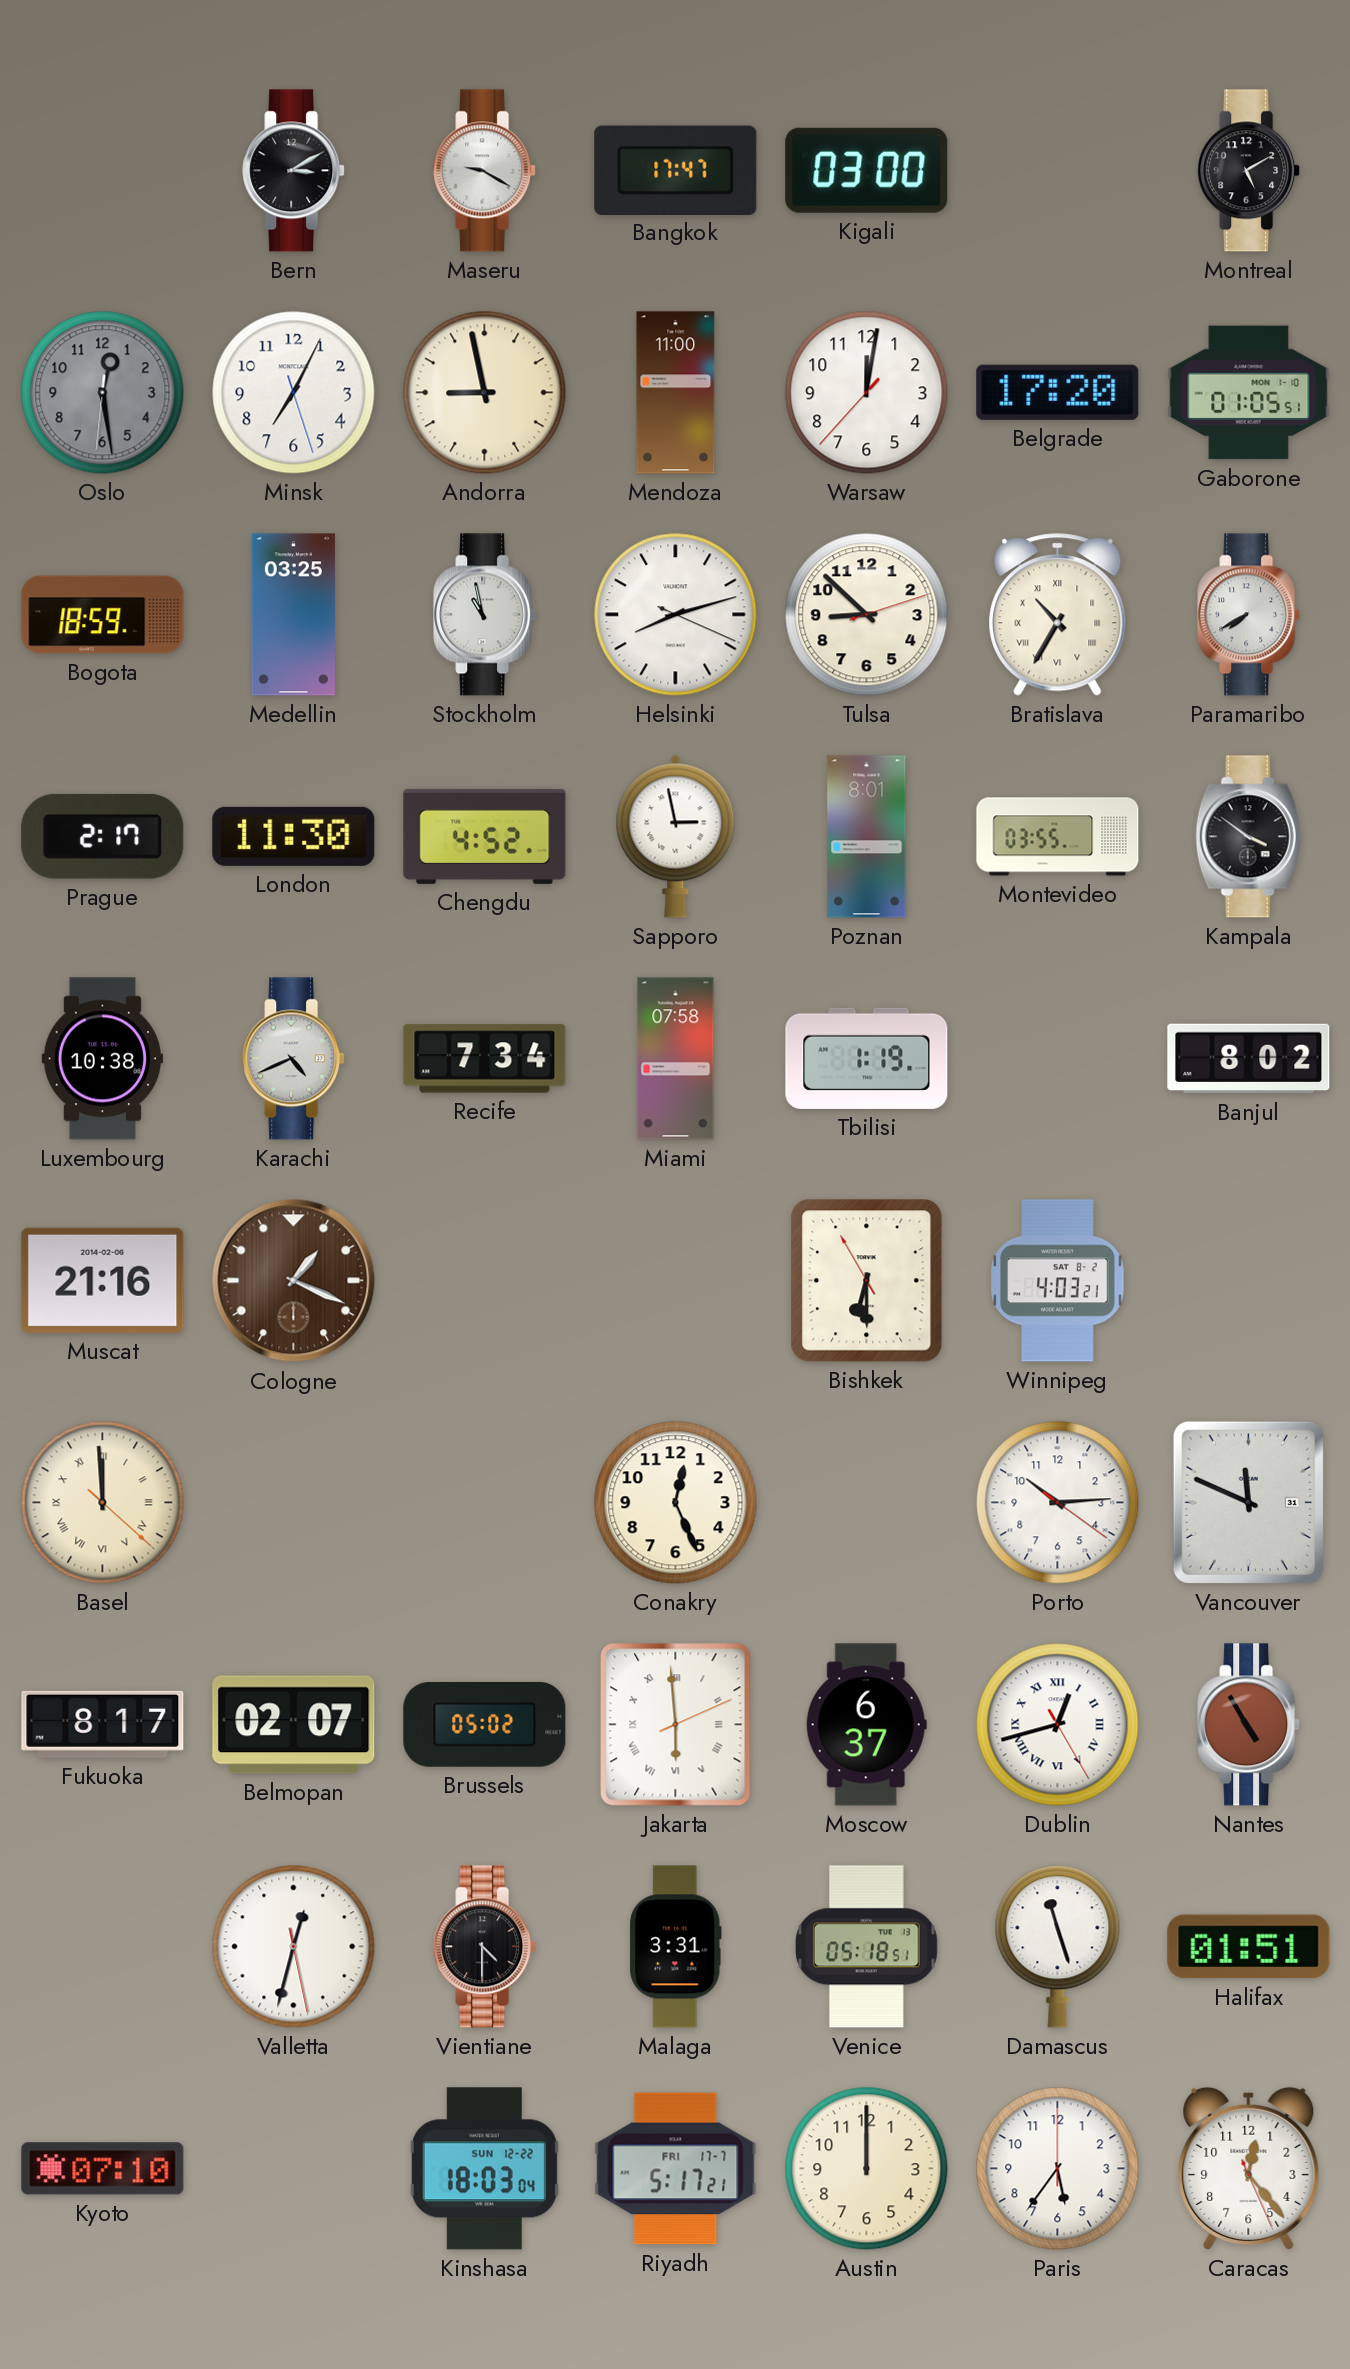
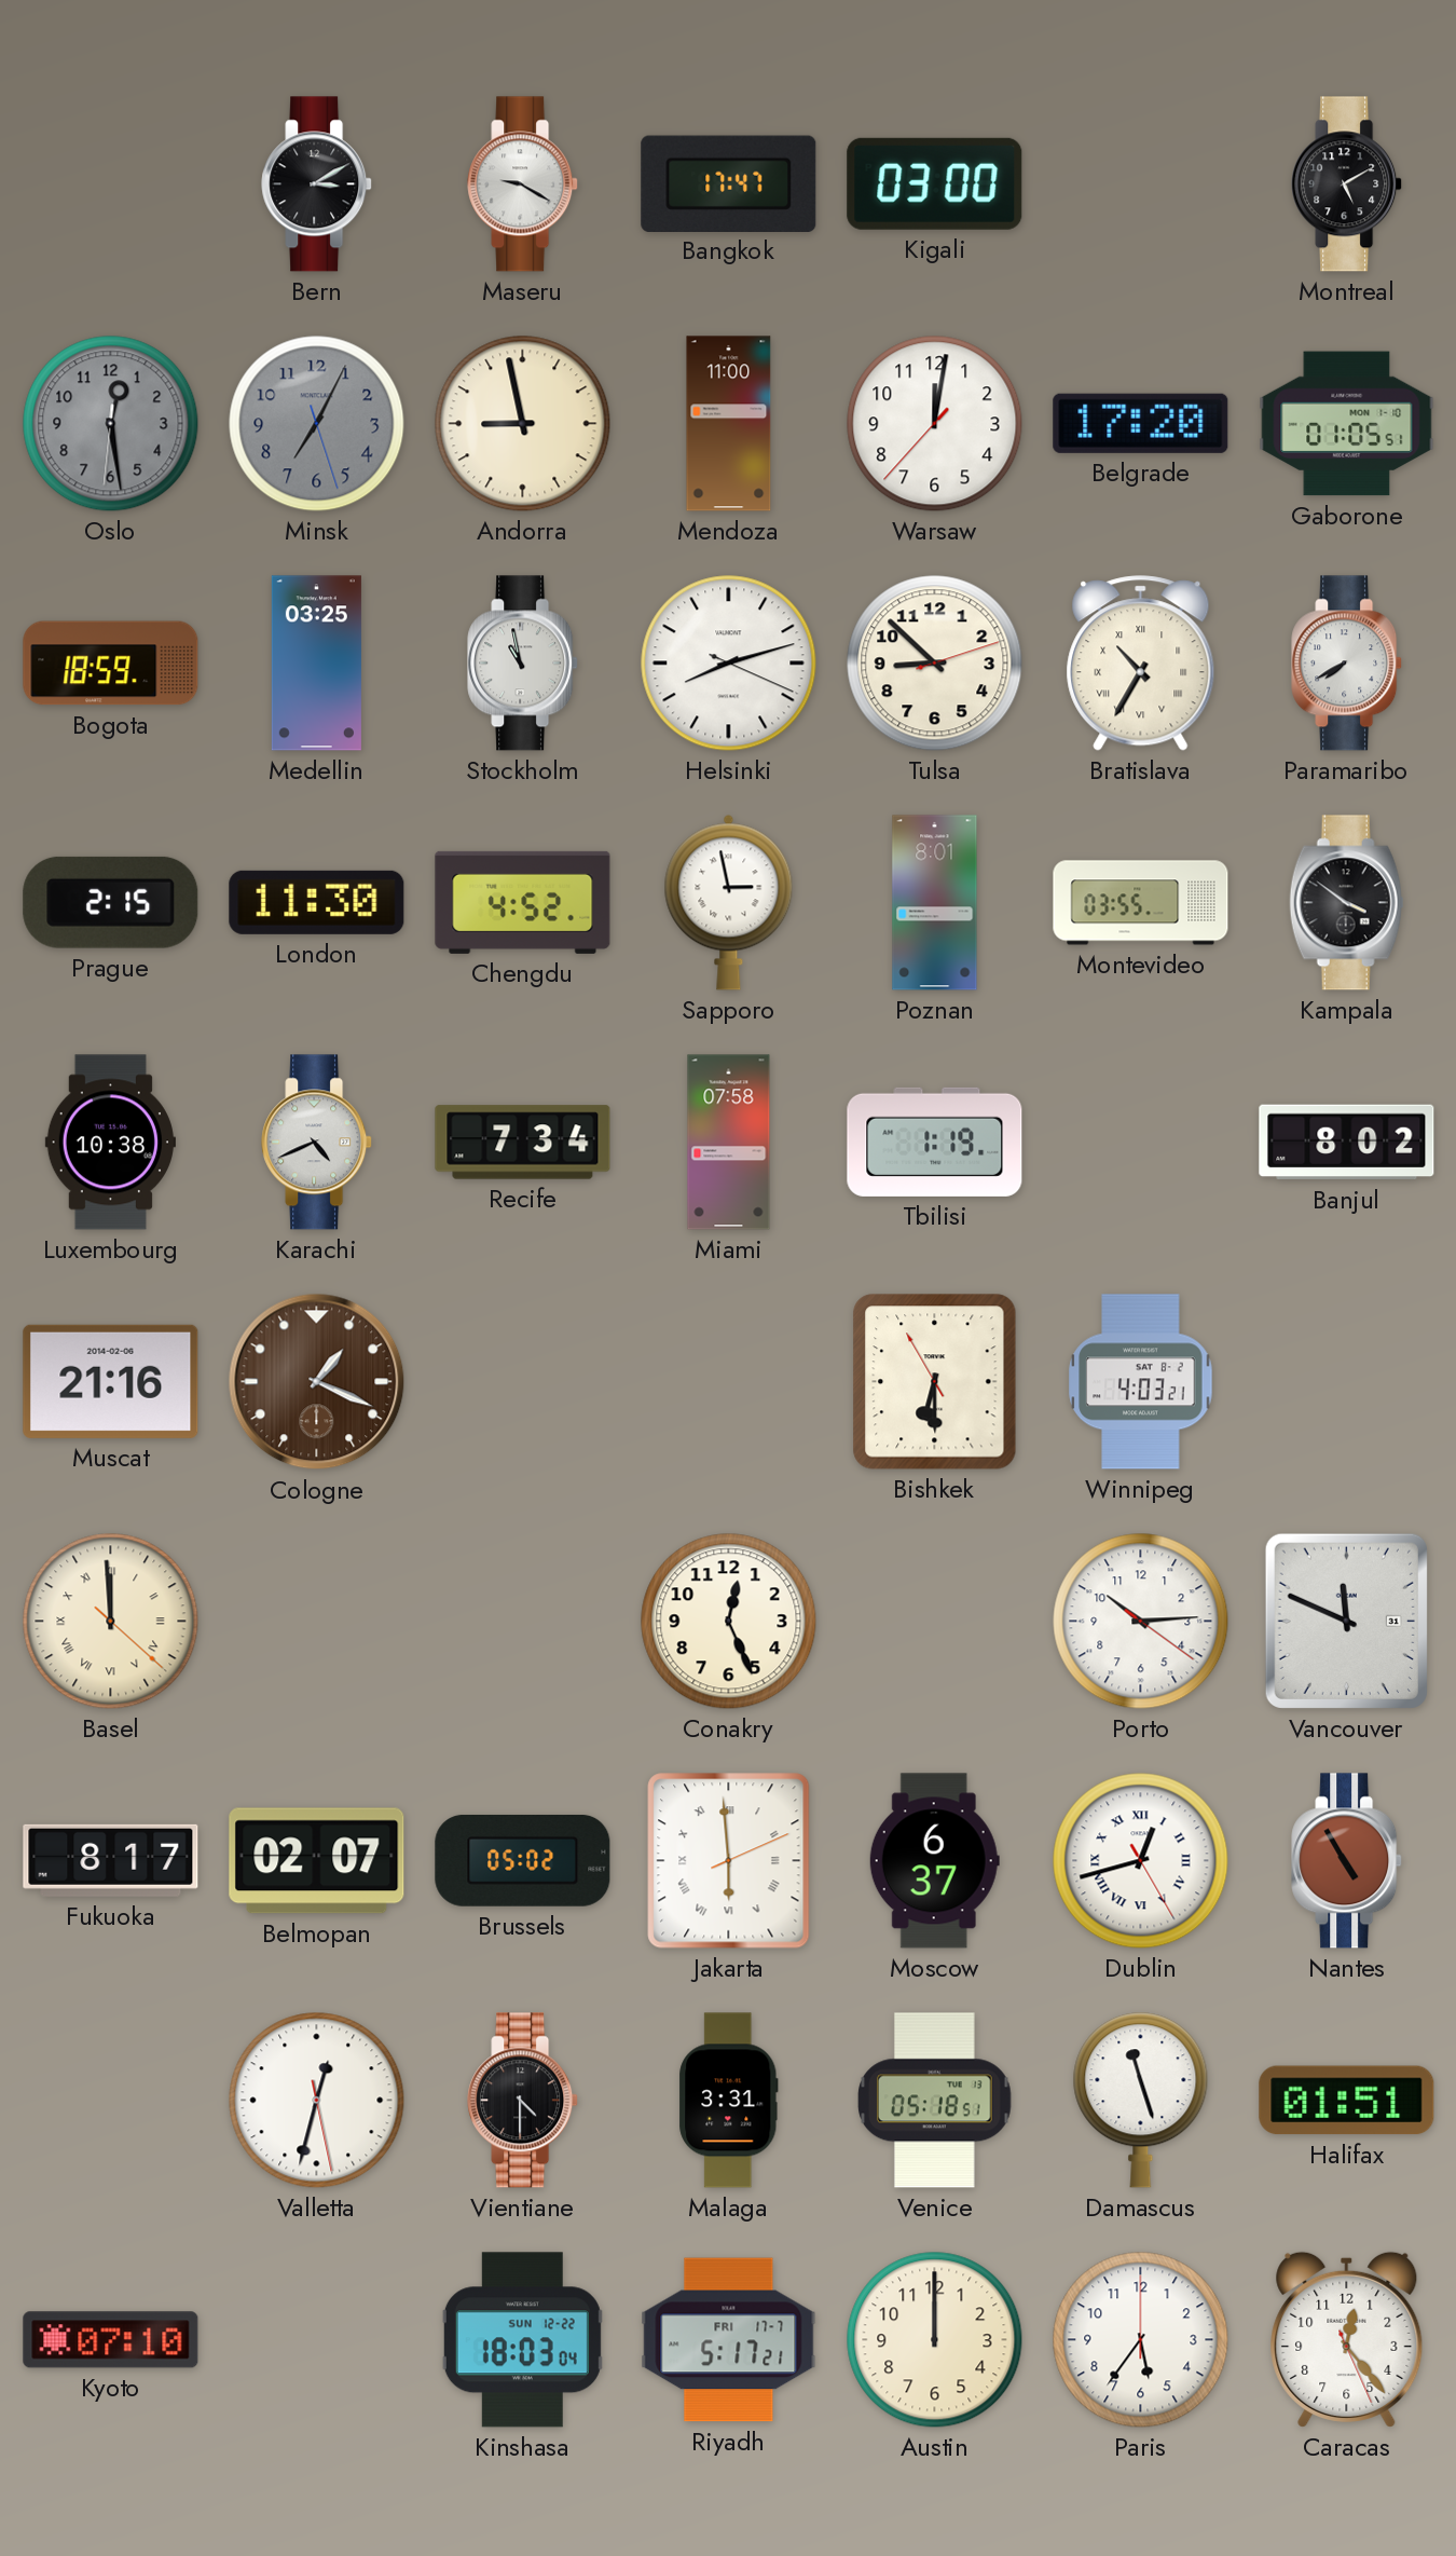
Minsk dial: white -> grey
Prague: 2:17 -> 2:15
